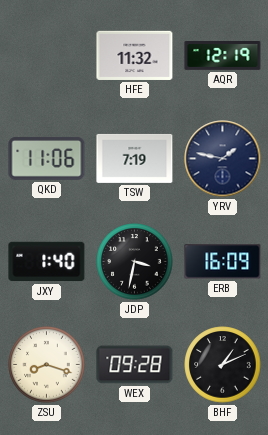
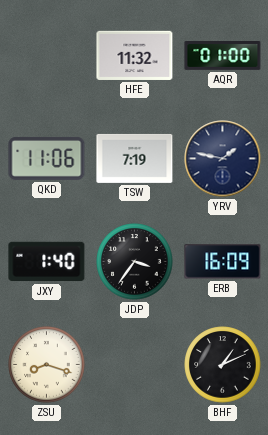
AQR: 12:19 -> 01:00
JDP: 3:32 -> 3:36
WEX: 09:28 -> none
